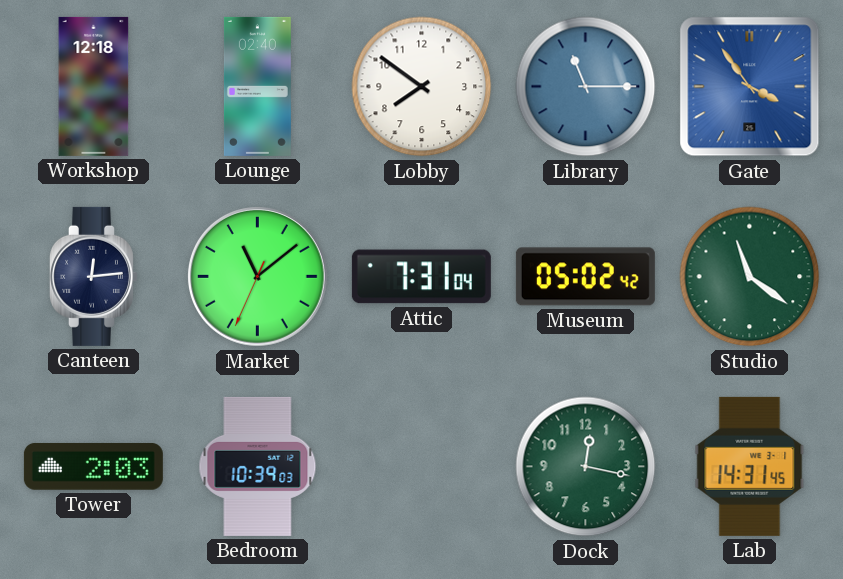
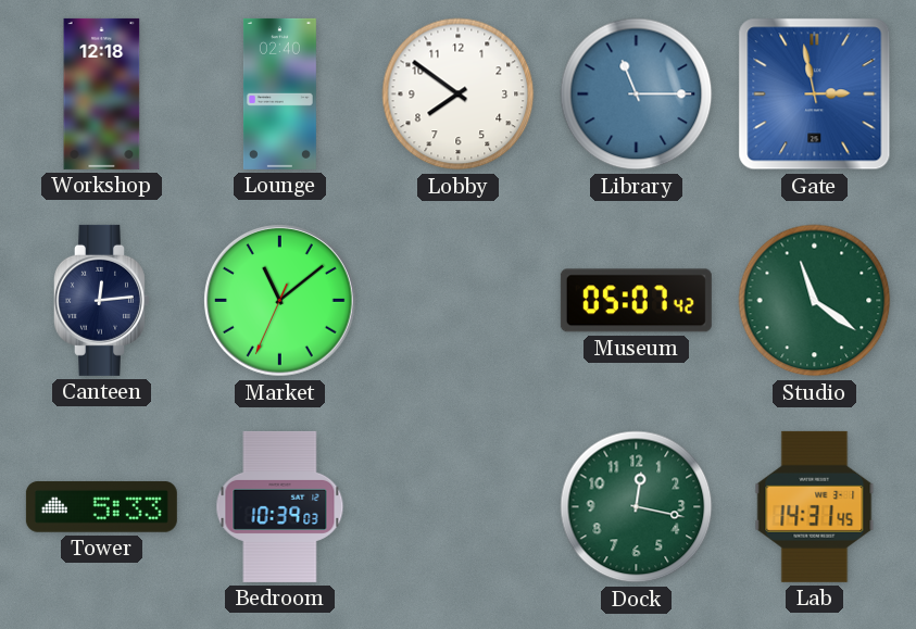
Gate: 3:54 -> 2:58
Attic: 7:31 -> none
Museum: 05:02 -> 05:07
Tower: 2:03 -> 5:33
